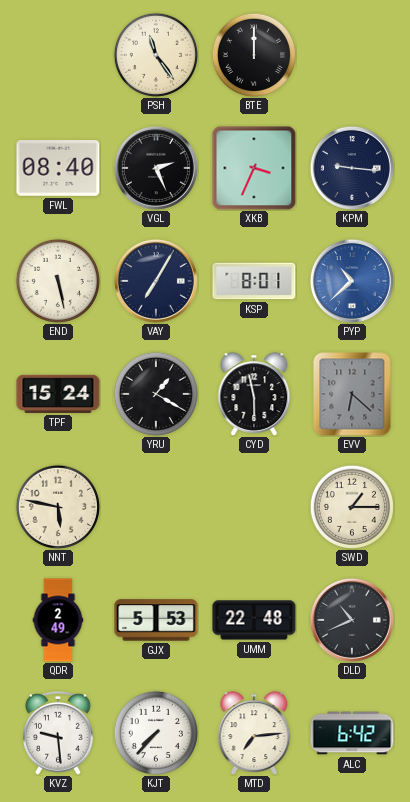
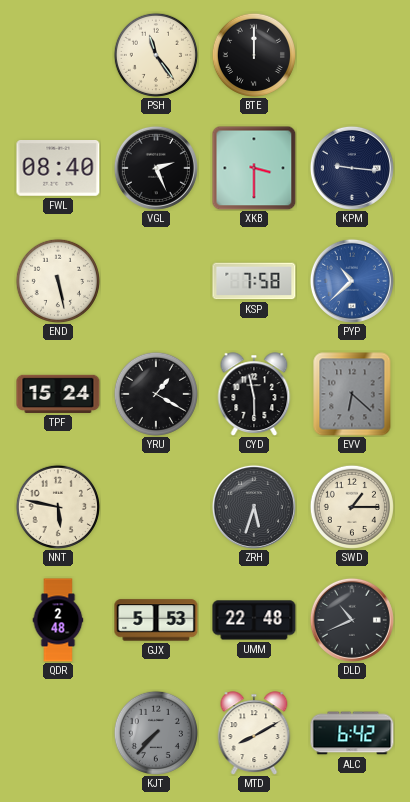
XKB: 3:34 -> 3:30
VAY: 7:05 -> none
KSP: 8:01 -> 7:58
ZRH: none -> 5:33
QDR: 2:49 -> 2:48
KVZ: 9:29 -> none
KJT dial: white -> grey
MTD: 7:14 -> 8:10
